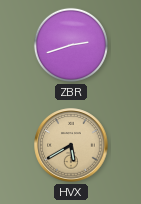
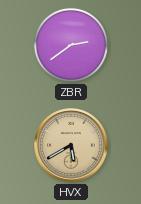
ZBR: 2:42 -> 2:39
